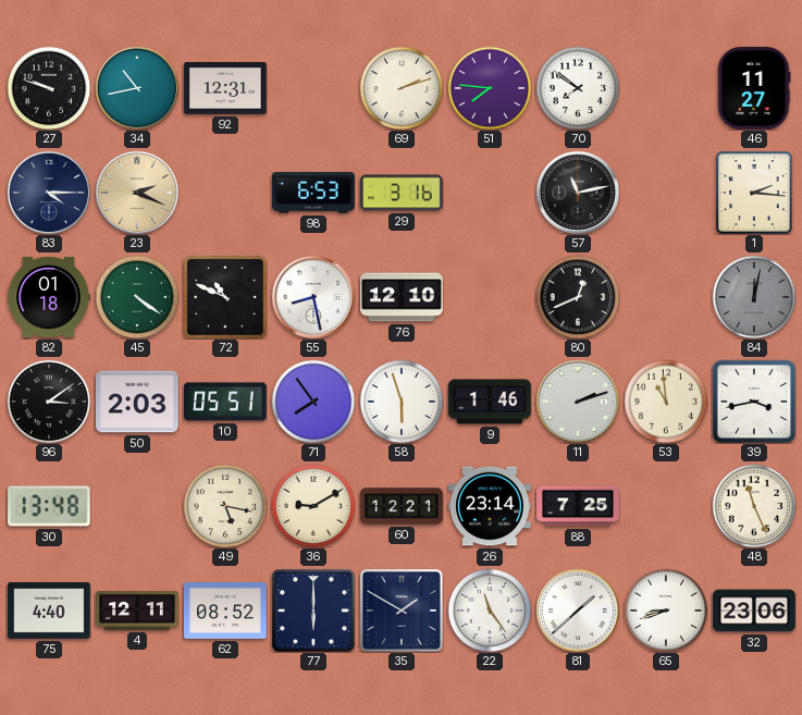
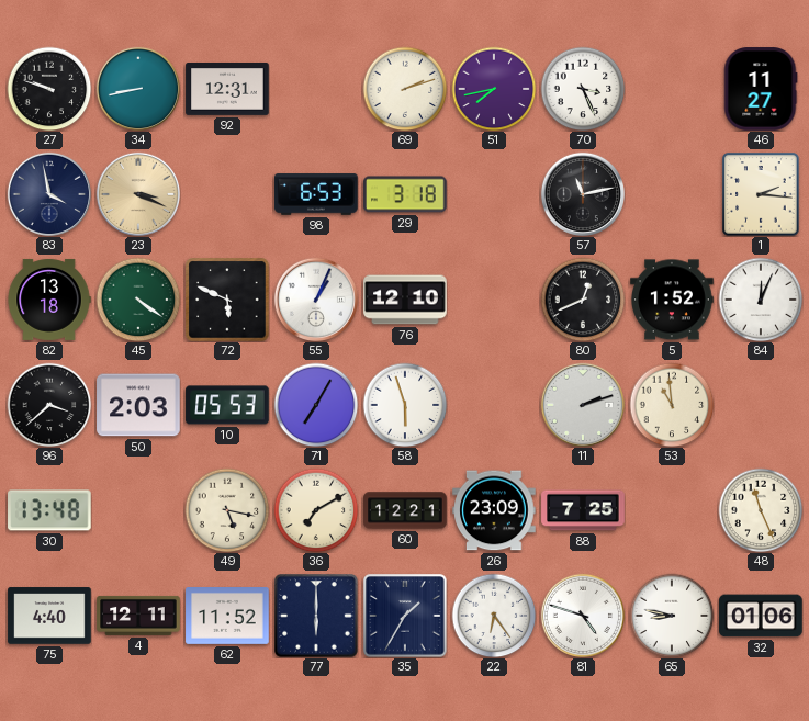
34: 10:43 -> 8:43
51: 7:46 -> 7:43
70: 7:51 -> 3:26
83: 4:15 -> 3:58
23: 2:19 -> 3:19
29: 3:16 -> 3:18
82: 01:18 -> 13:18
72: 10:49 -> 5:49
55: 8:28 -> 1:04
5: none -> 1:52
84: 12:02 -> 12:04
84 dial: grey -> white
96: 3:09 -> 3:38
10: 05:51 -> 05:53
71: 7:54 -> 7:05
9: 1:46 -> none
39: 3:43 -> none
36: 9:10 -> 7:10
26: 23:14 -> 23:09
62: 08:52 -> 11:52
35: 1:50 -> 1:35
22: 11:24 -> 6:24
81: 1:38 -> 4:48
65: 8:42 -> 8:47
32: 23:06 -> 01:06
